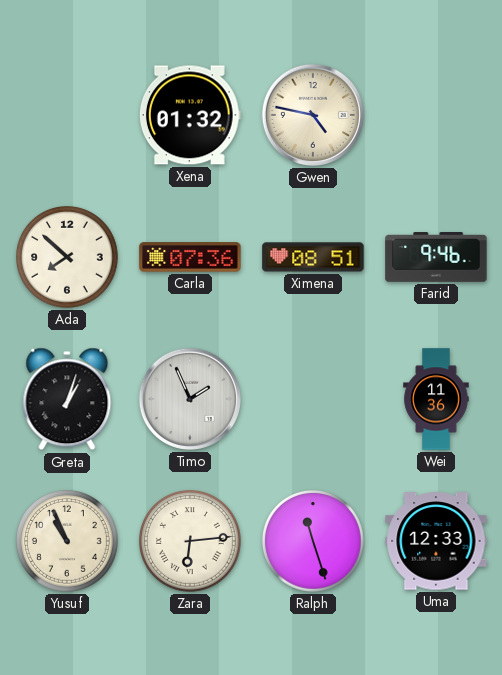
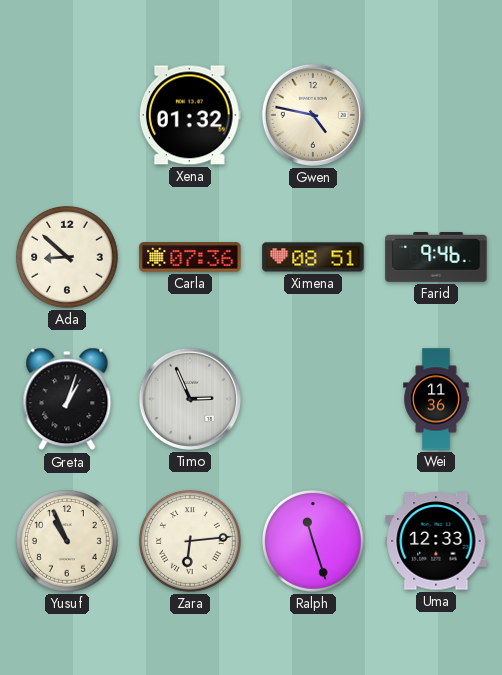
Ada: 7:52 -> 8:52
Timo: 1:56 -> 2:56
